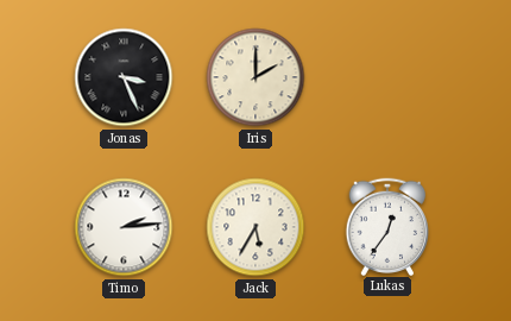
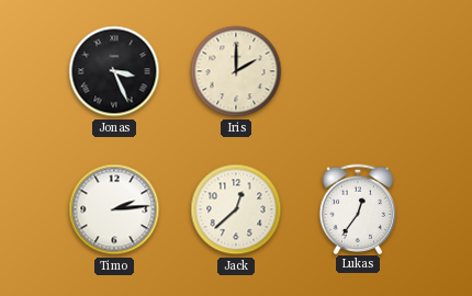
Jack: 5:35 -> 12:38
